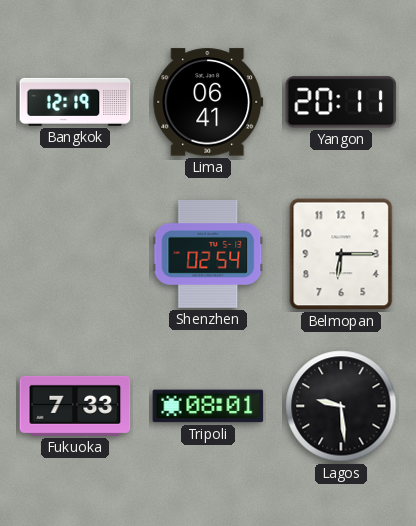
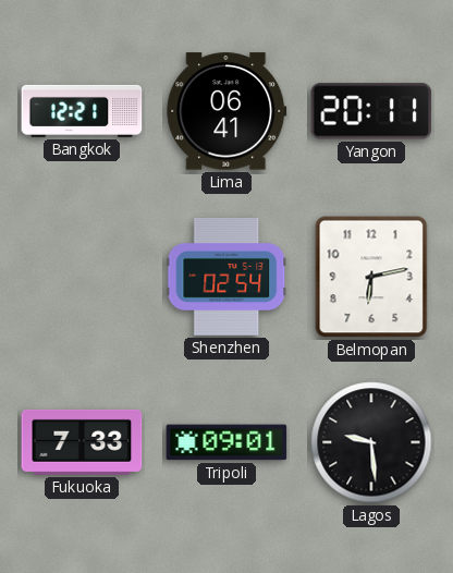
Bangkok: 12:19 -> 12:21
Belmopan: 6:15 -> 6:13
Tripoli: 08:01 -> 09:01
